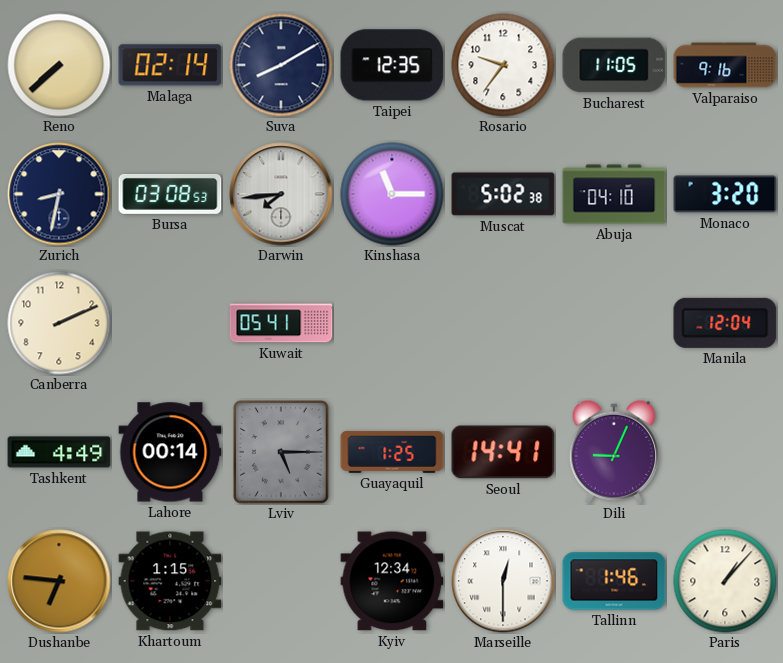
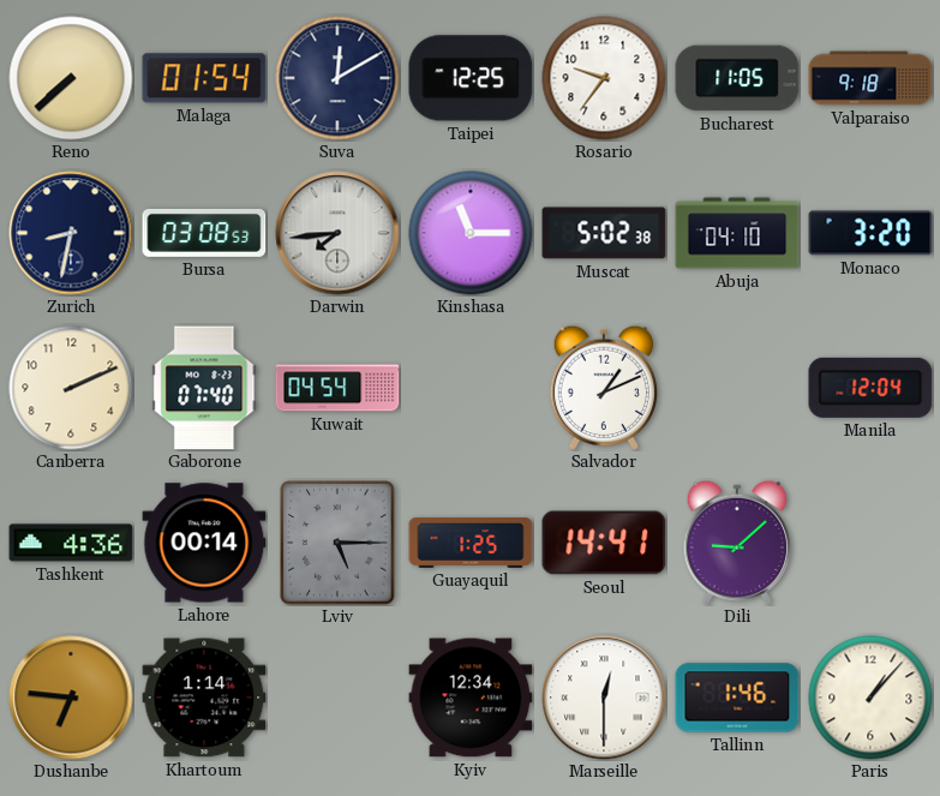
Malaga: 02:14 -> 01:54
Suva: 8:10 -> 12:10
Taipei: 12:35 -> 12:25
Valparaiso: 9:16 -> 9:18
Gaborone: none -> 07:40
Kuwait: 05:41 -> 04:54
Salvador: none -> 1:11
Tashkent: 4:49 -> 4:36
Dili: 9:04 -> 9:08
Khartoum: 1:15 -> 1:14
